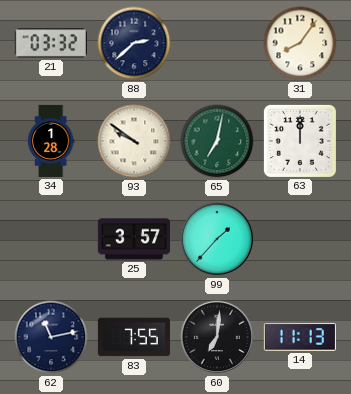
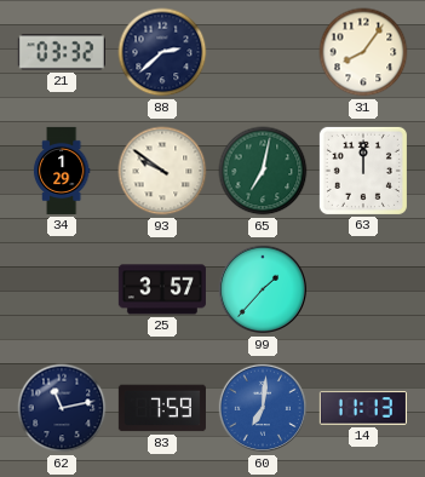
34: 1:28 -> 1:29
83: 7:55 -> 7:59
60 dial: black -> blue
